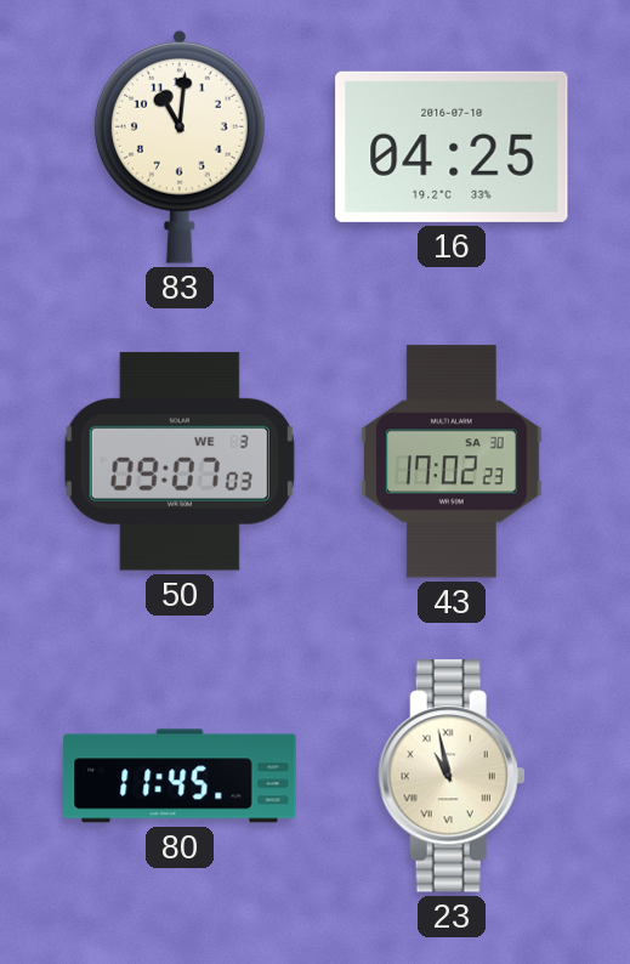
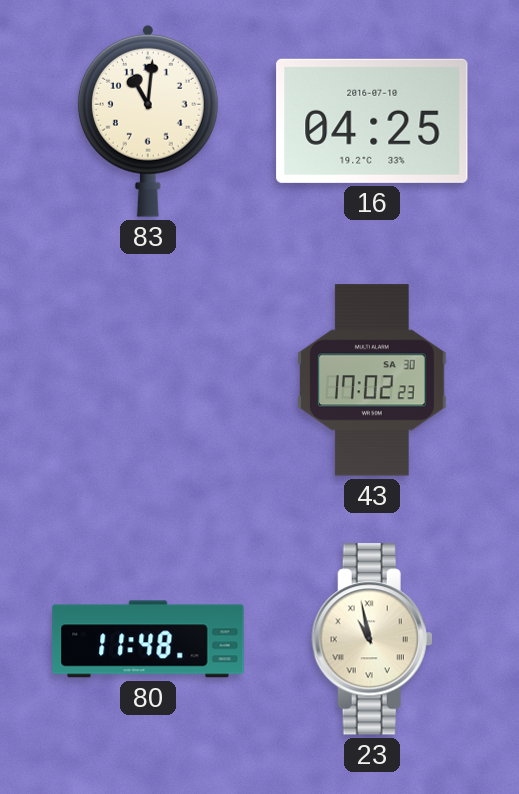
50: 09:07 -> none
80: 11:45 -> 11:48
